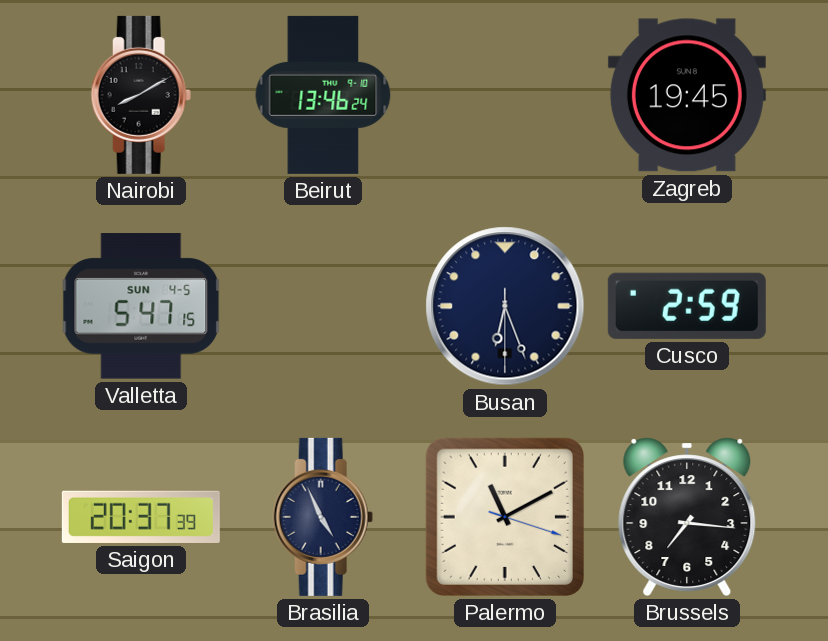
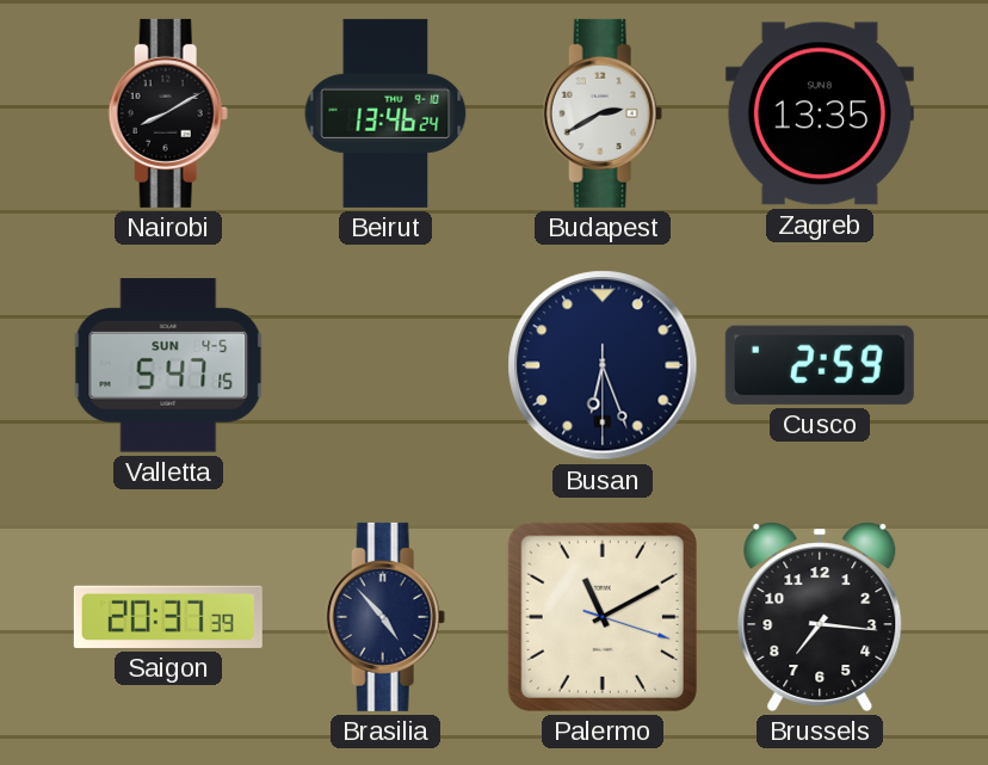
Budapest: none -> 2:40
Zagreb: 19:45 -> 13:35
Brasilia: 4:56 -> 4:53
